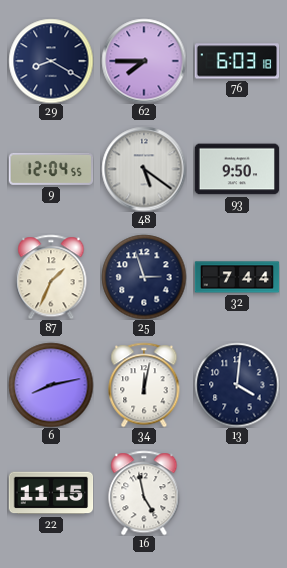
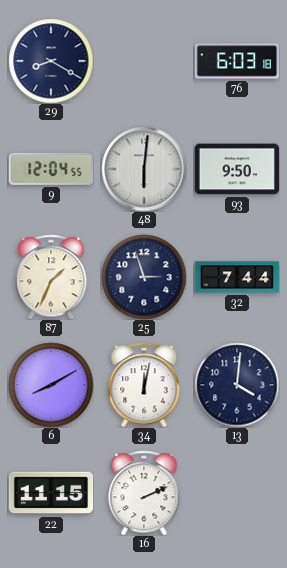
62: 7:45 -> none
48: 5:21 -> 6:01
6: 8:13 -> 8:10
16: 4:58 -> 2:11
